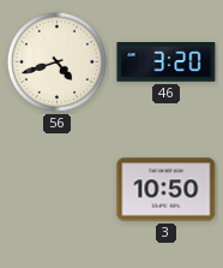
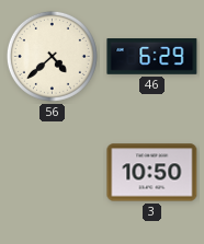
56: 4:42 -> 4:38
46: 3:20 -> 6:29
